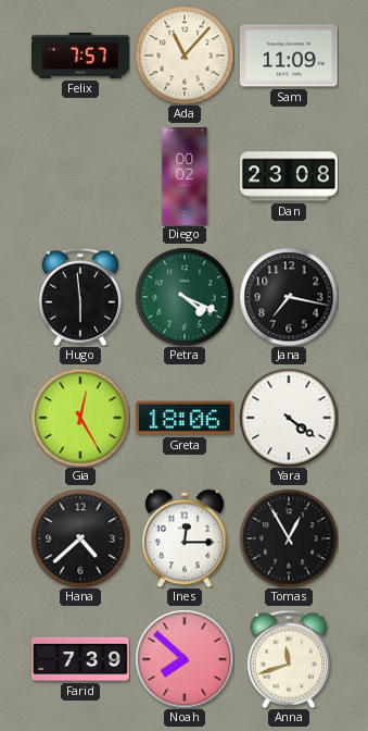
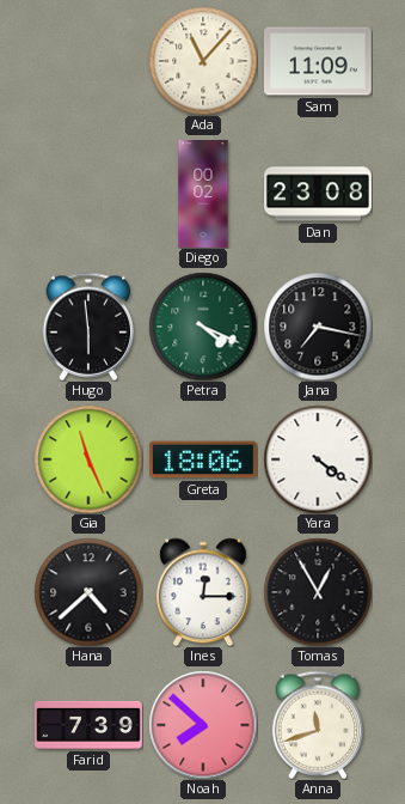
Felix: 7:57 -> none
Gia: 12:25 -> 11:26
